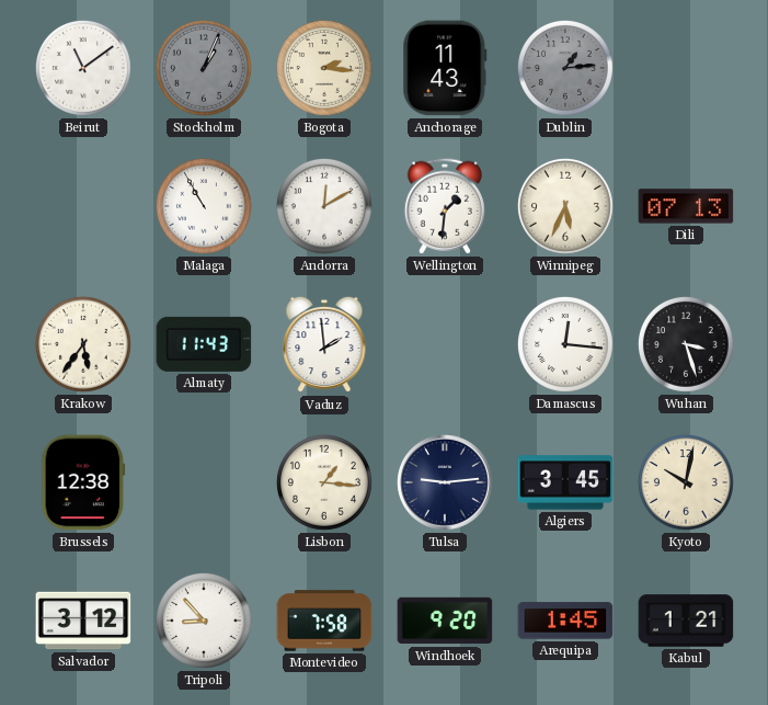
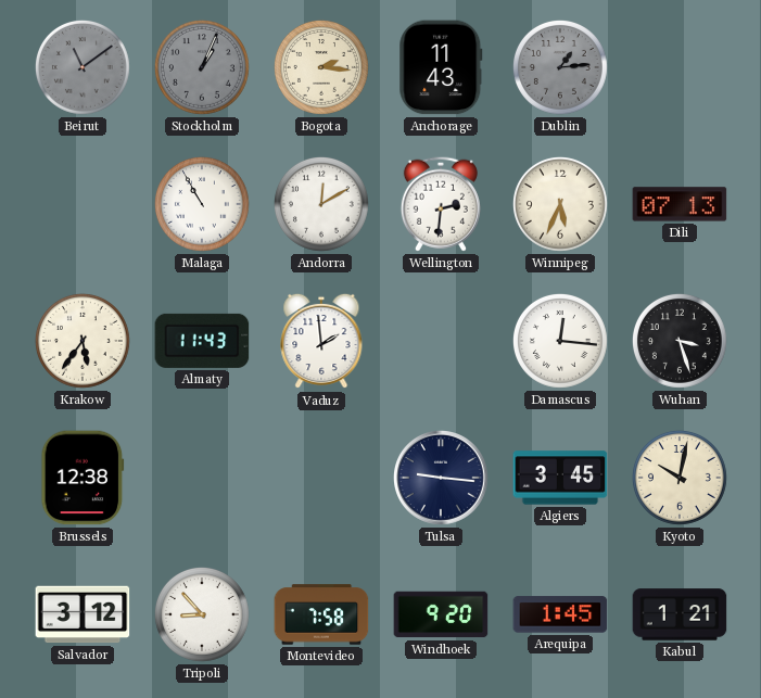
Beirut dial: white -> grey
Wellington: 1:31 -> 2:31
Lisbon: 1:16 -> none
Tulsa: 9:14 -> 9:16
